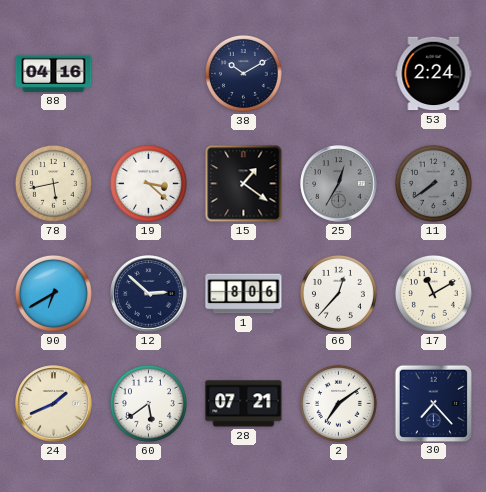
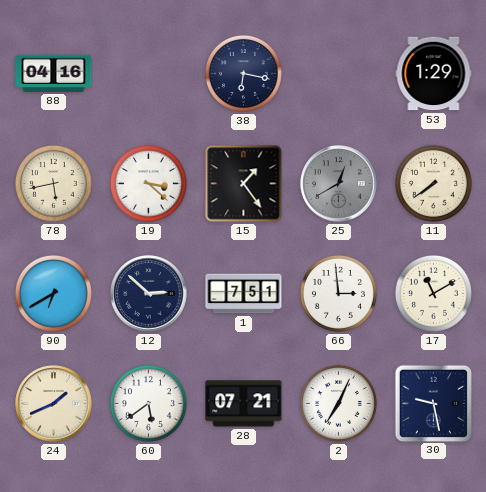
38: 10:10 -> 6:17
53: 2:24 -> 1:29
15: 1:21 -> 1:24
25: 12:35 -> 12:40
11 dial: grey -> cream
1: 8:06 -> 7:51
66: 12:37 -> 2:59
2: 7:09 -> 7:04
30: 7:23 -> 9:28
